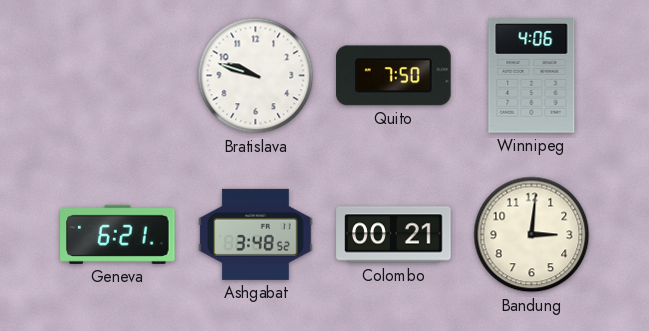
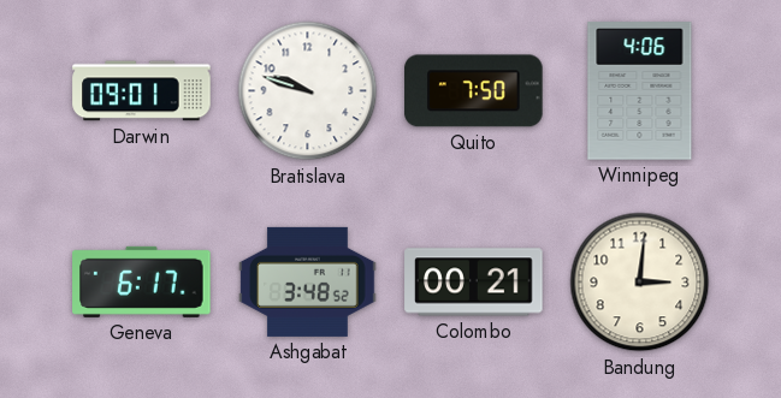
Darwin: none -> 09:01
Geneva: 6:21 -> 6:17
